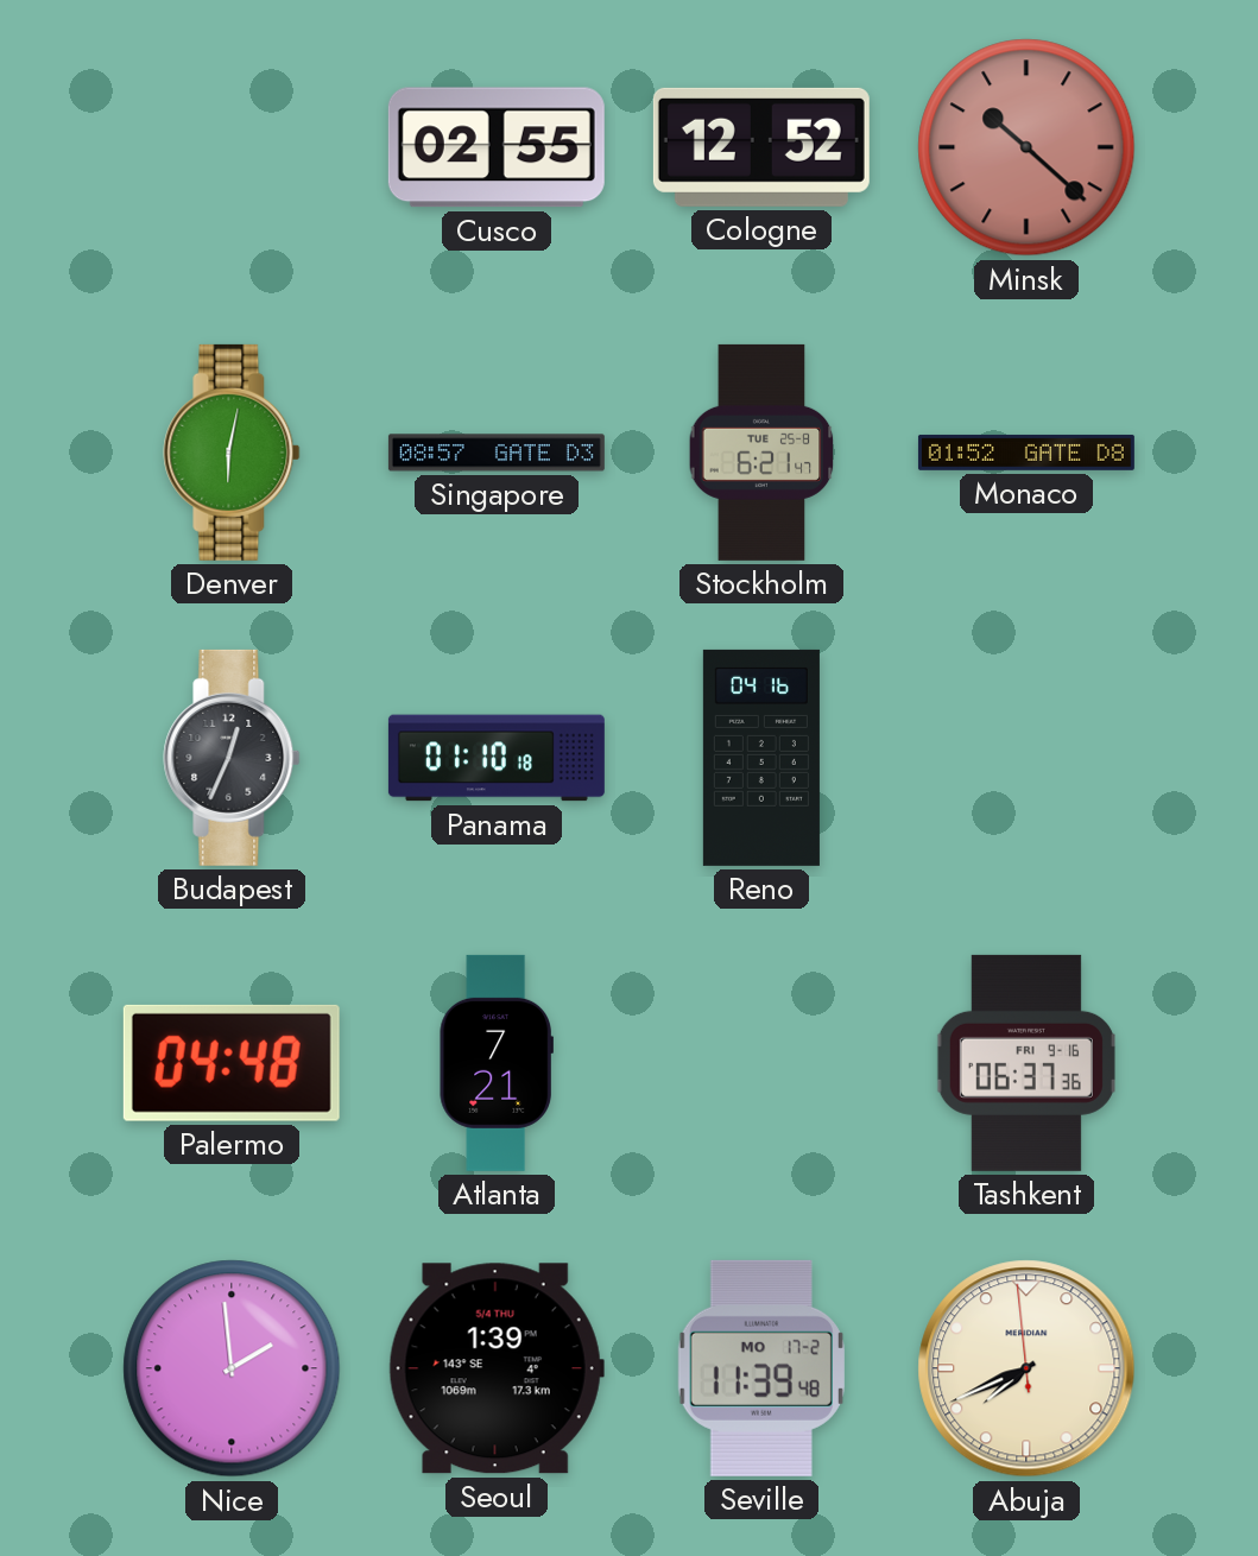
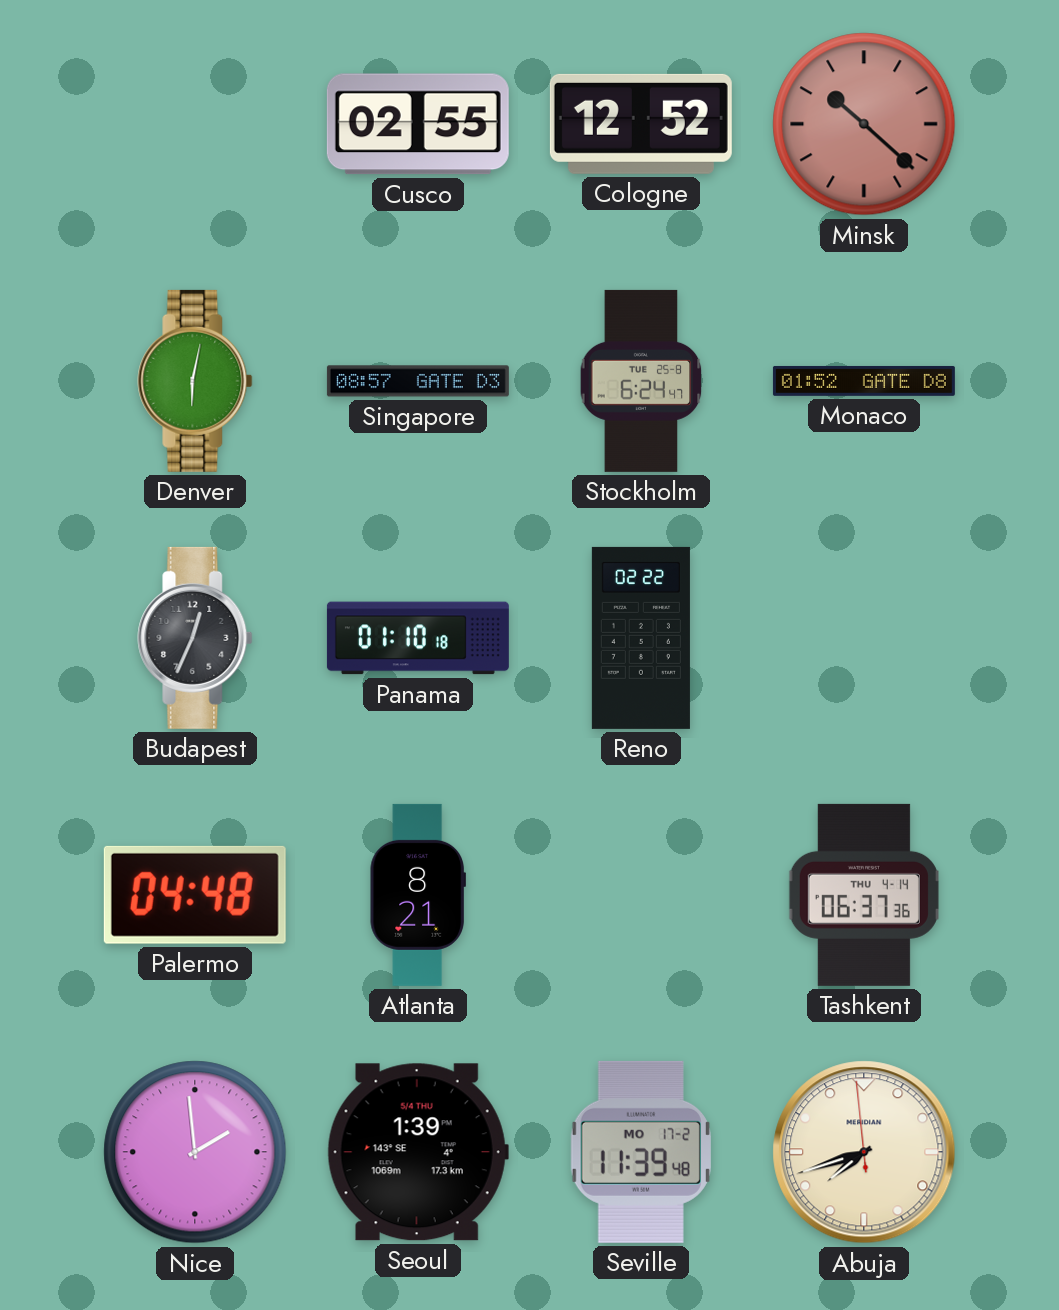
Stockholm: 6:21 -> 6:24
Reno: 04:16 -> 02:22
Atlanta: 7:21 -> 8:21
Tashkent date: FRI 9-16 -> THU 4-14
Abuja: 7:40 -> 7:41
